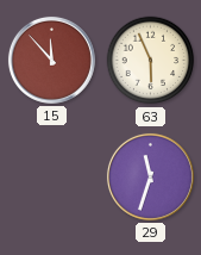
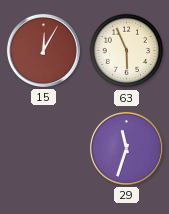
15: 11:53 -> 12:05
